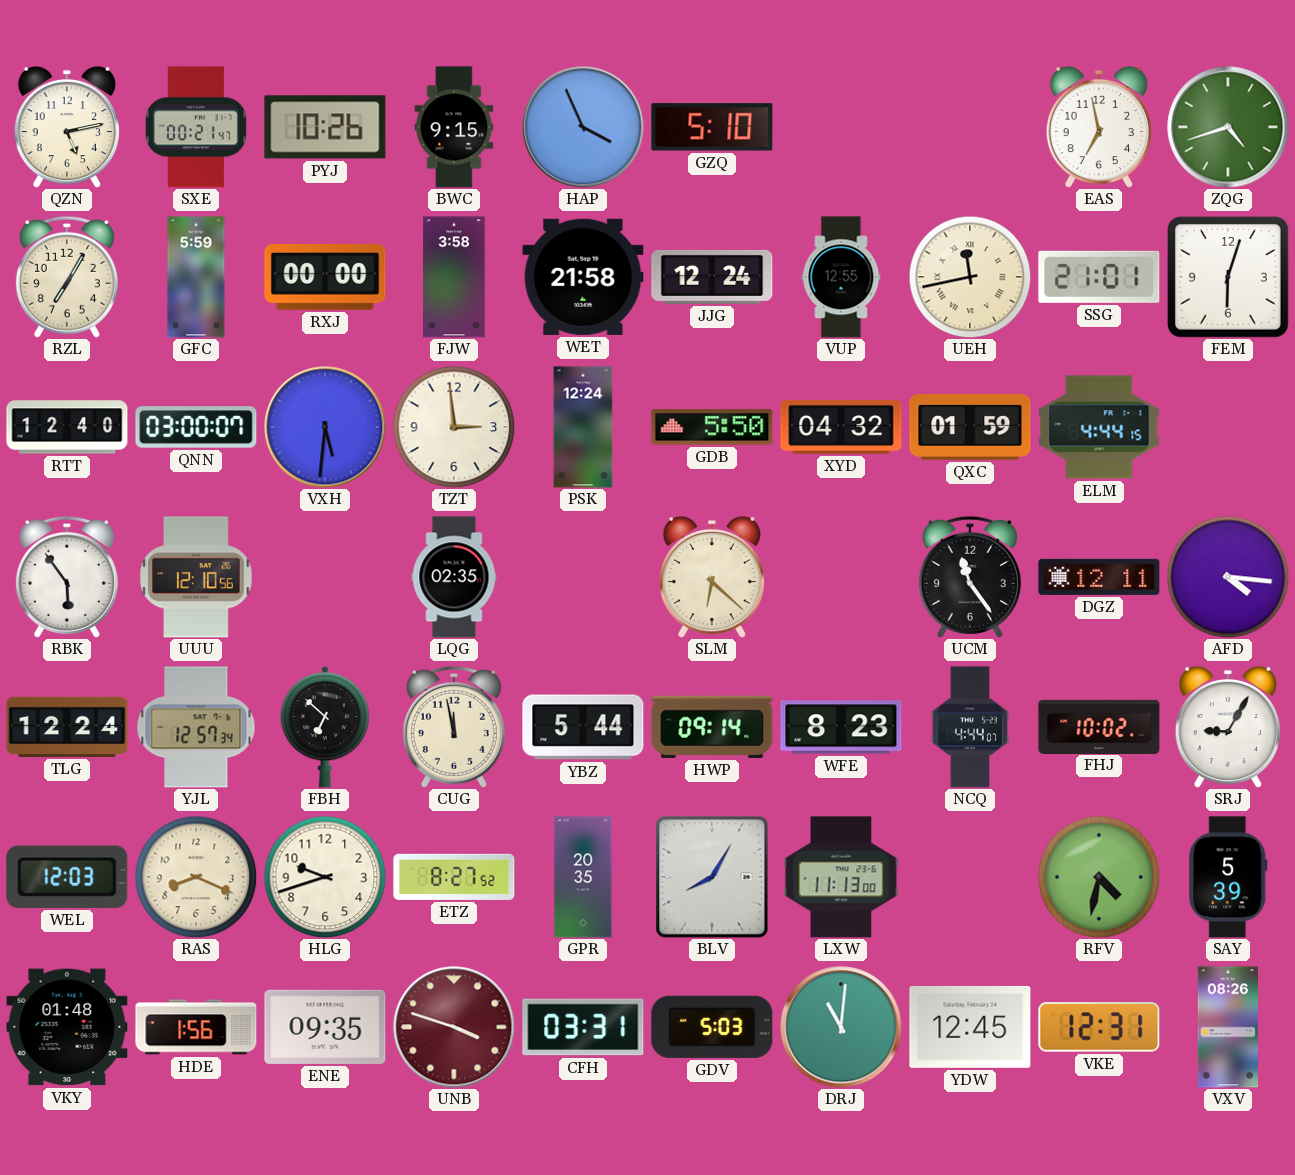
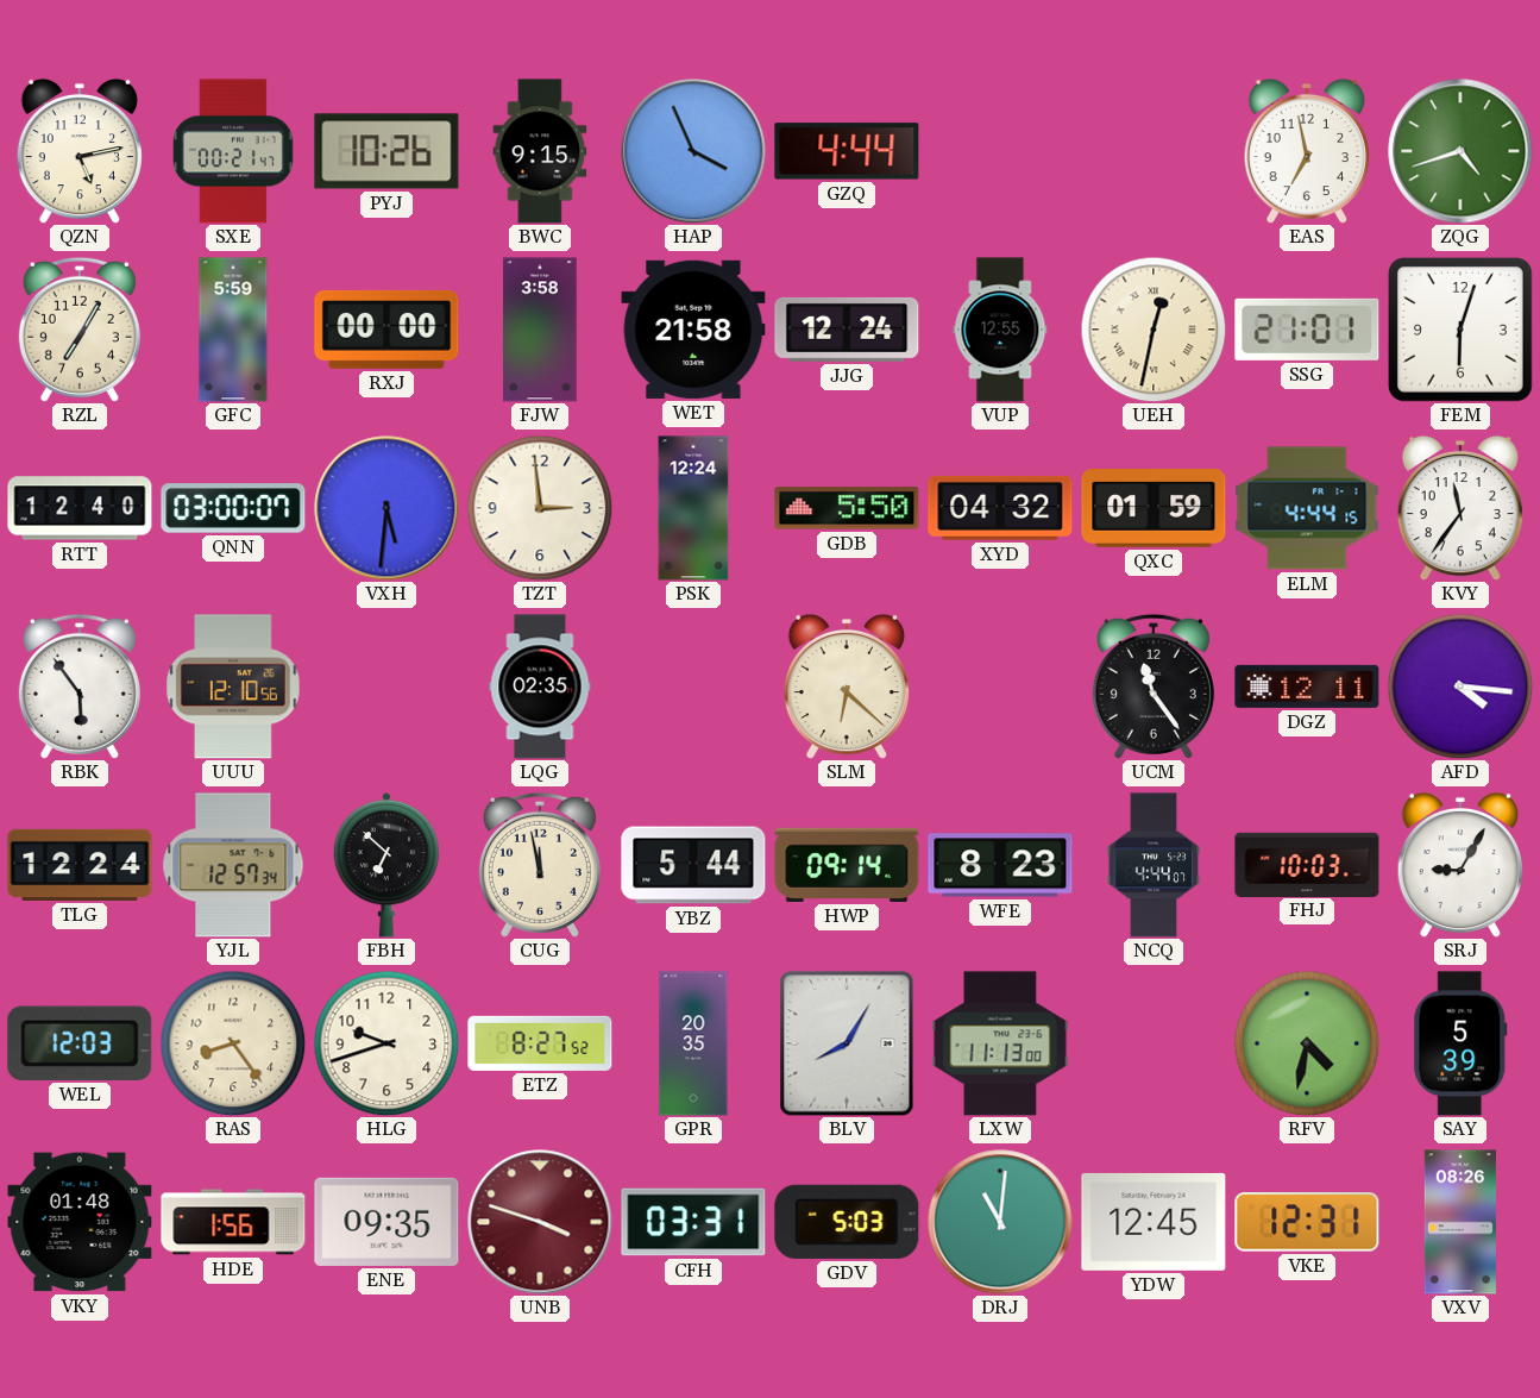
GZQ: 5:10 -> 4:44
UEH: 11:43 -> 12:32
KVY: none -> 11:36
FHJ: 10:02 -> 10:03
RAS: 8:19 -> 8:24
